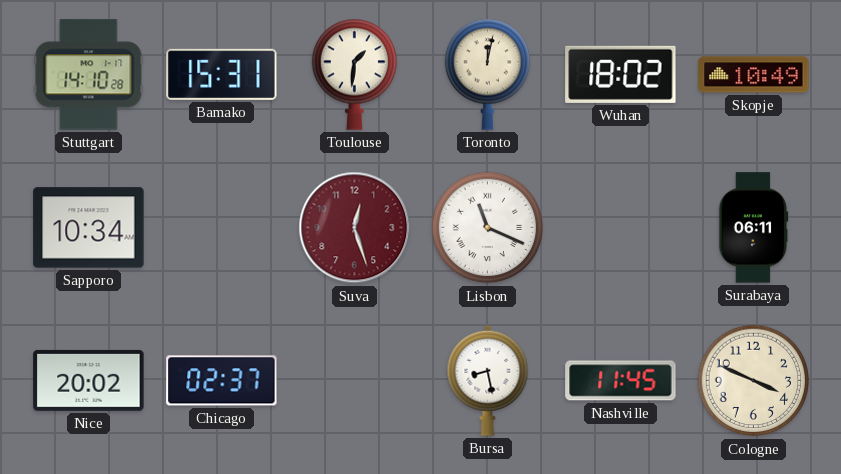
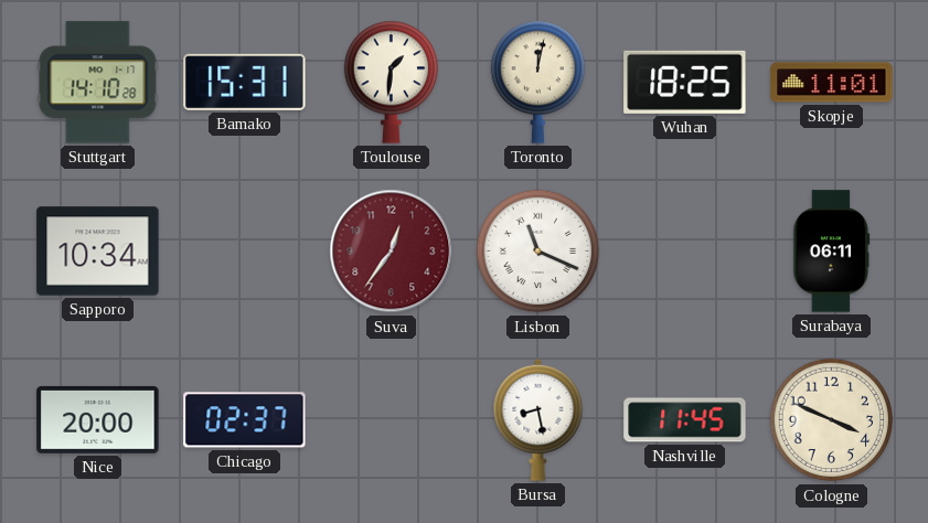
Wuhan: 18:02 -> 18:25
Skopje: 10:49 -> 11:01
Suva: 12:27 -> 12:36
Nice: 20:02 -> 20:00
